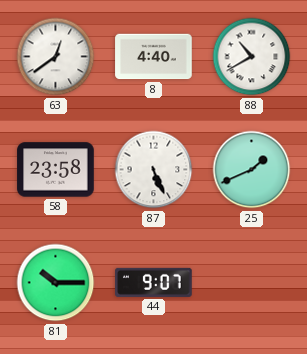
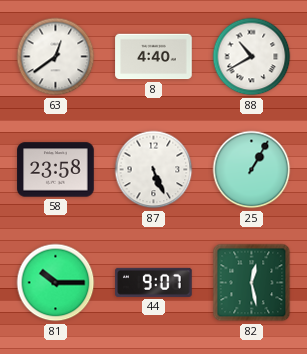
25: 1:41 -> 1:05
82: none -> 12:28
